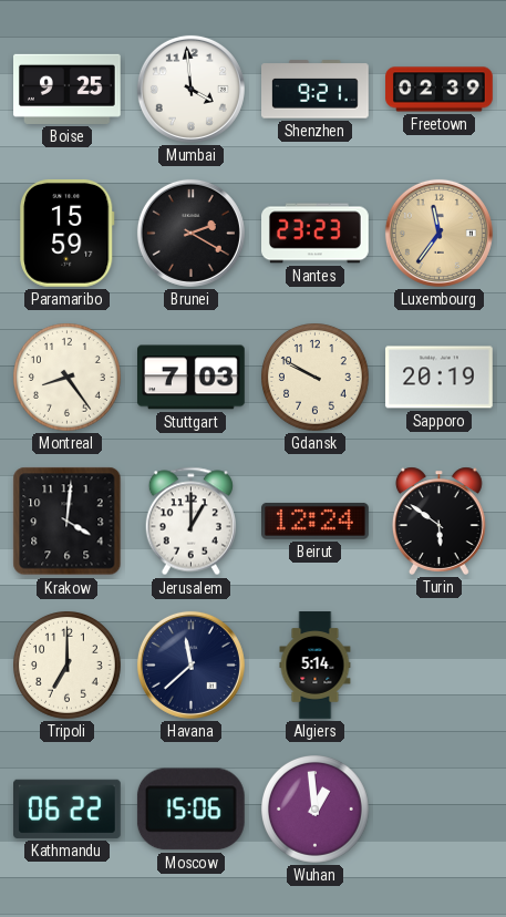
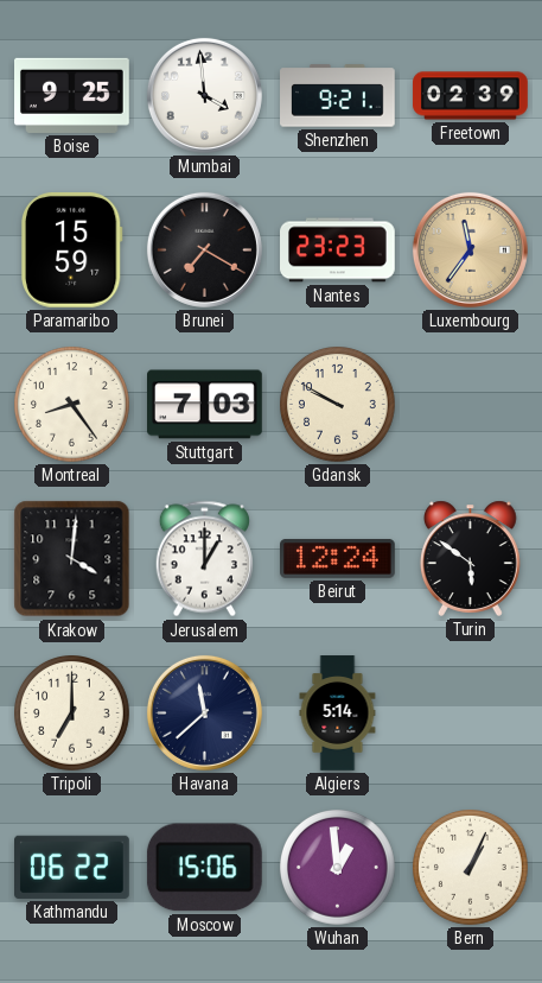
Brunei: 2:20 -> 7:20
Sapporo: 20:19 -> none
Bern: none -> 1:04
